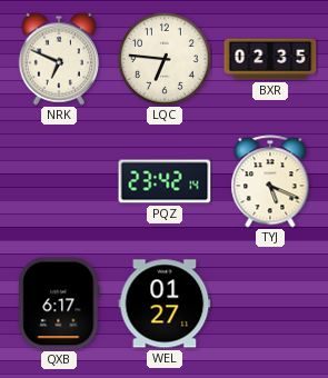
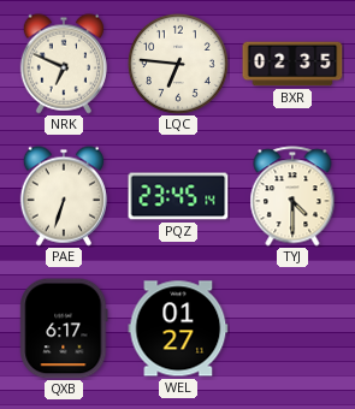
PAE: none -> 6:33
PQZ: 23:42 -> 23:45
TYJ: 5:19 -> 4:30
